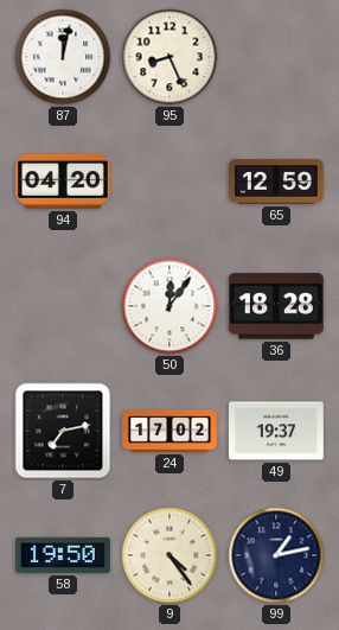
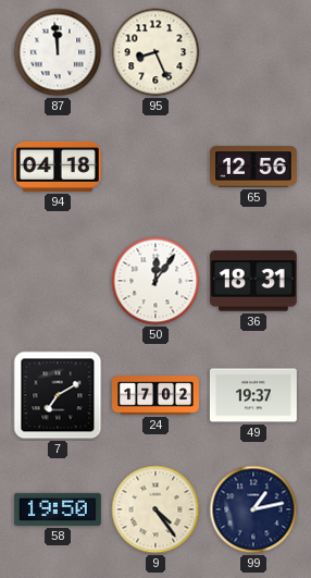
87: 12:02 -> 11:59
94: 04:20 -> 04:18
65: 12:59 -> 12:56
36: 18:28 -> 18:31
7: 7:13 -> 7:10
